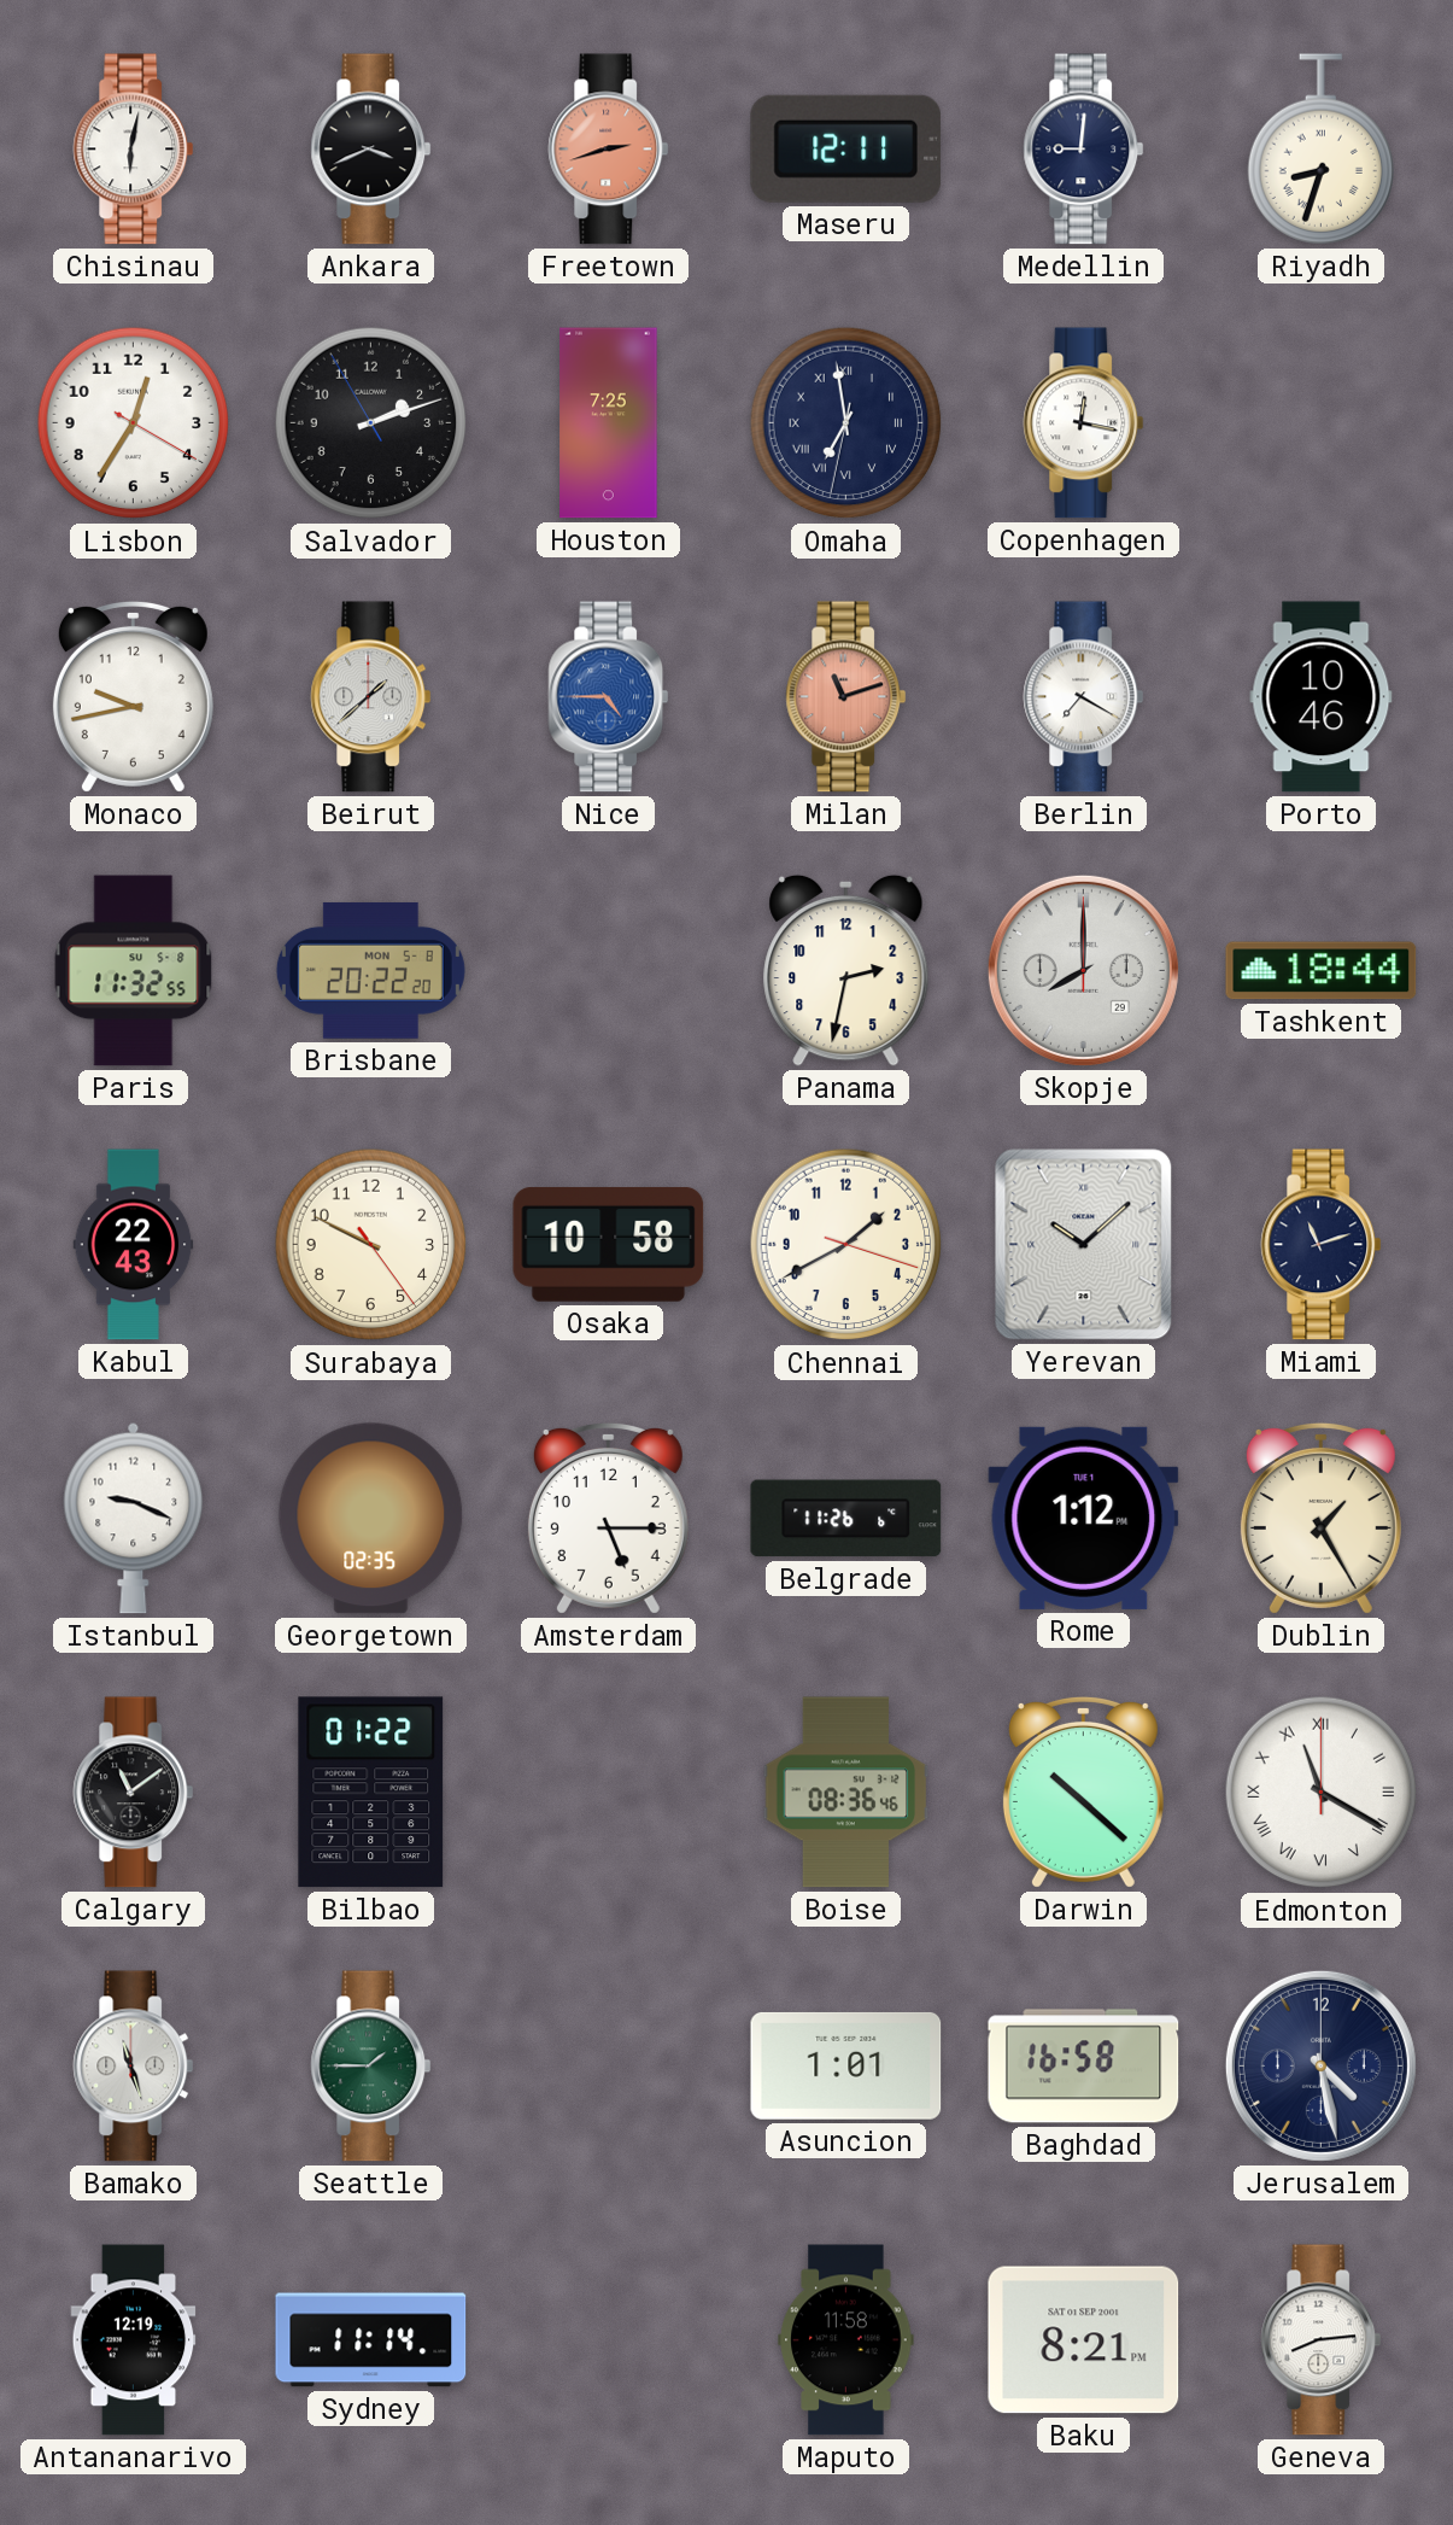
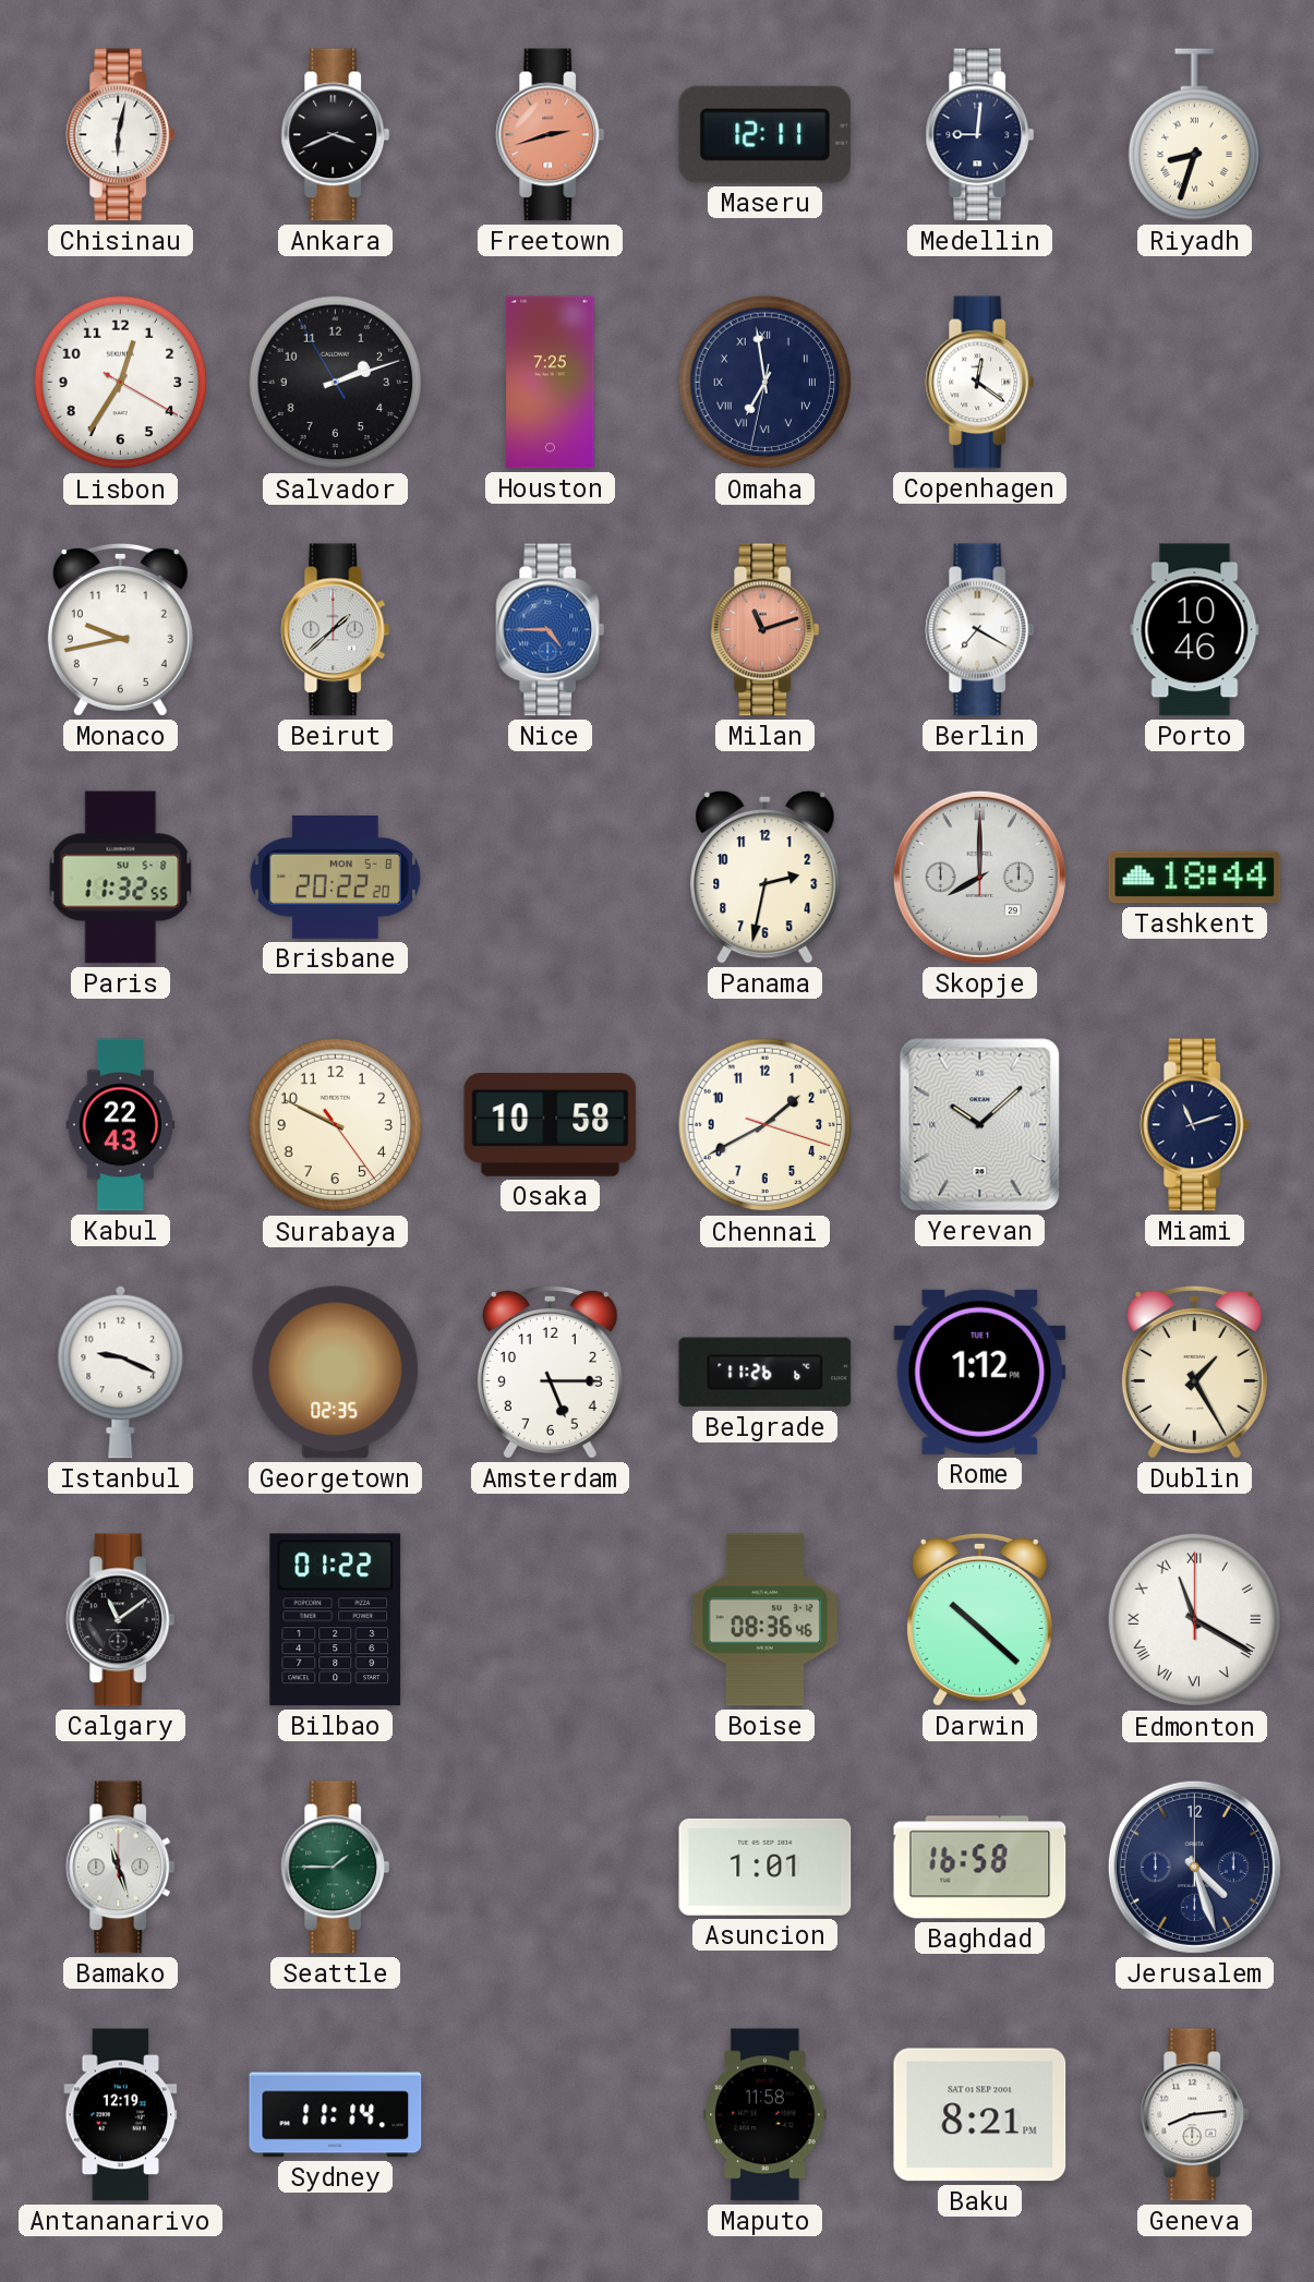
Copenhagen: 12:17 -> 12:21
Jerusalem: 4:28 -> 4:27
